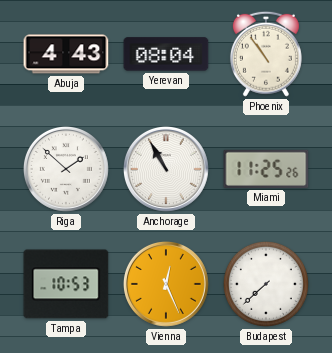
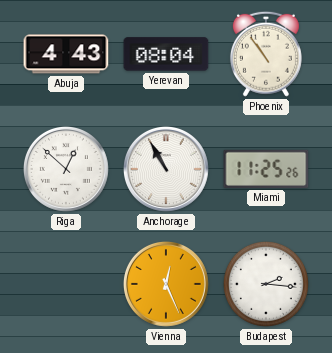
Riga: 1:52 -> 12:52
Tampa: 10:53 -> none
Budapest: 7:38 -> 2:16
